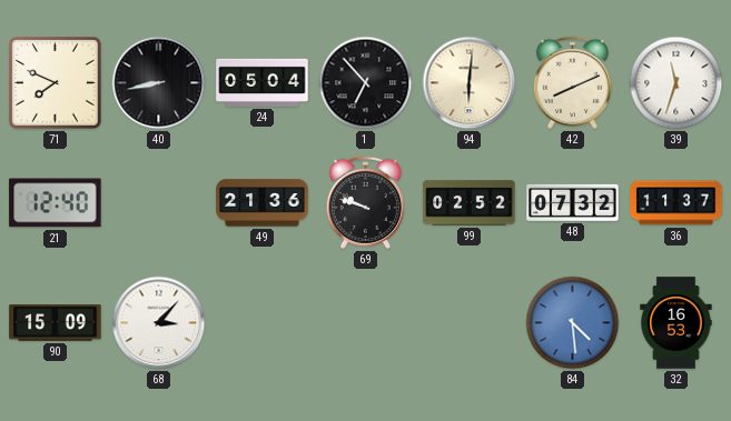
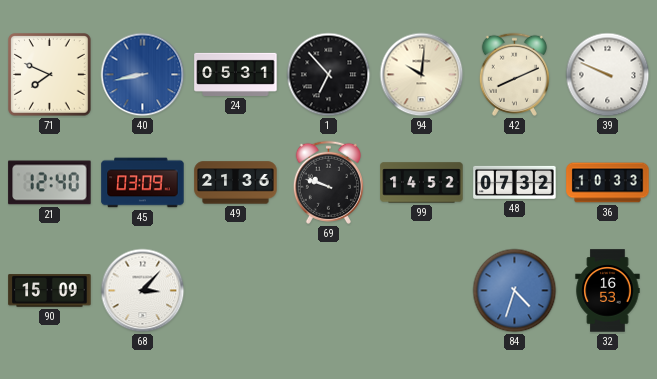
40 dial: black -> blue
24: 05:04 -> 05:31
94: 6:01 -> 10:01
39: 11:33 -> 9:49
45: none -> 03:09
99: 02:52 -> 14:52
36: 11:37 -> 10:33
84: 4:29 -> 4:33
